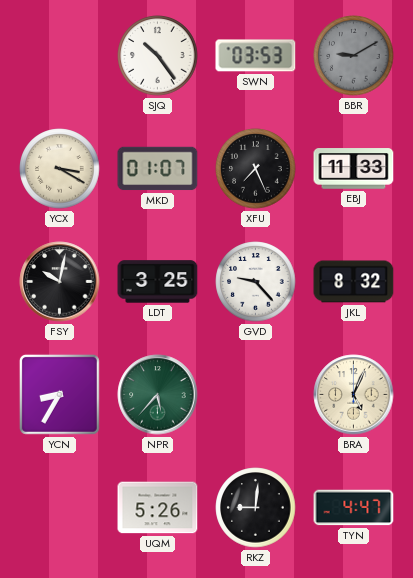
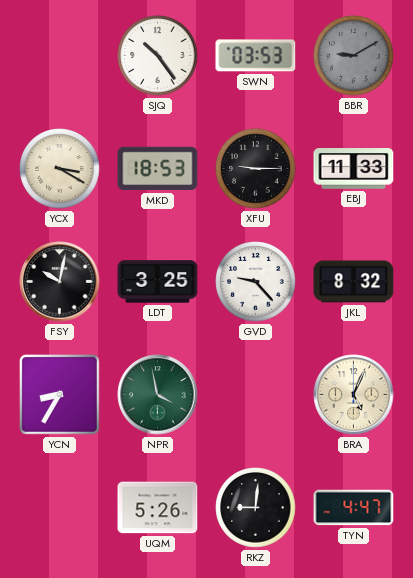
MKD: 01:07 -> 18:53
XFU: 7:26 -> 9:15
NPR: 5:37 -> 3:58
